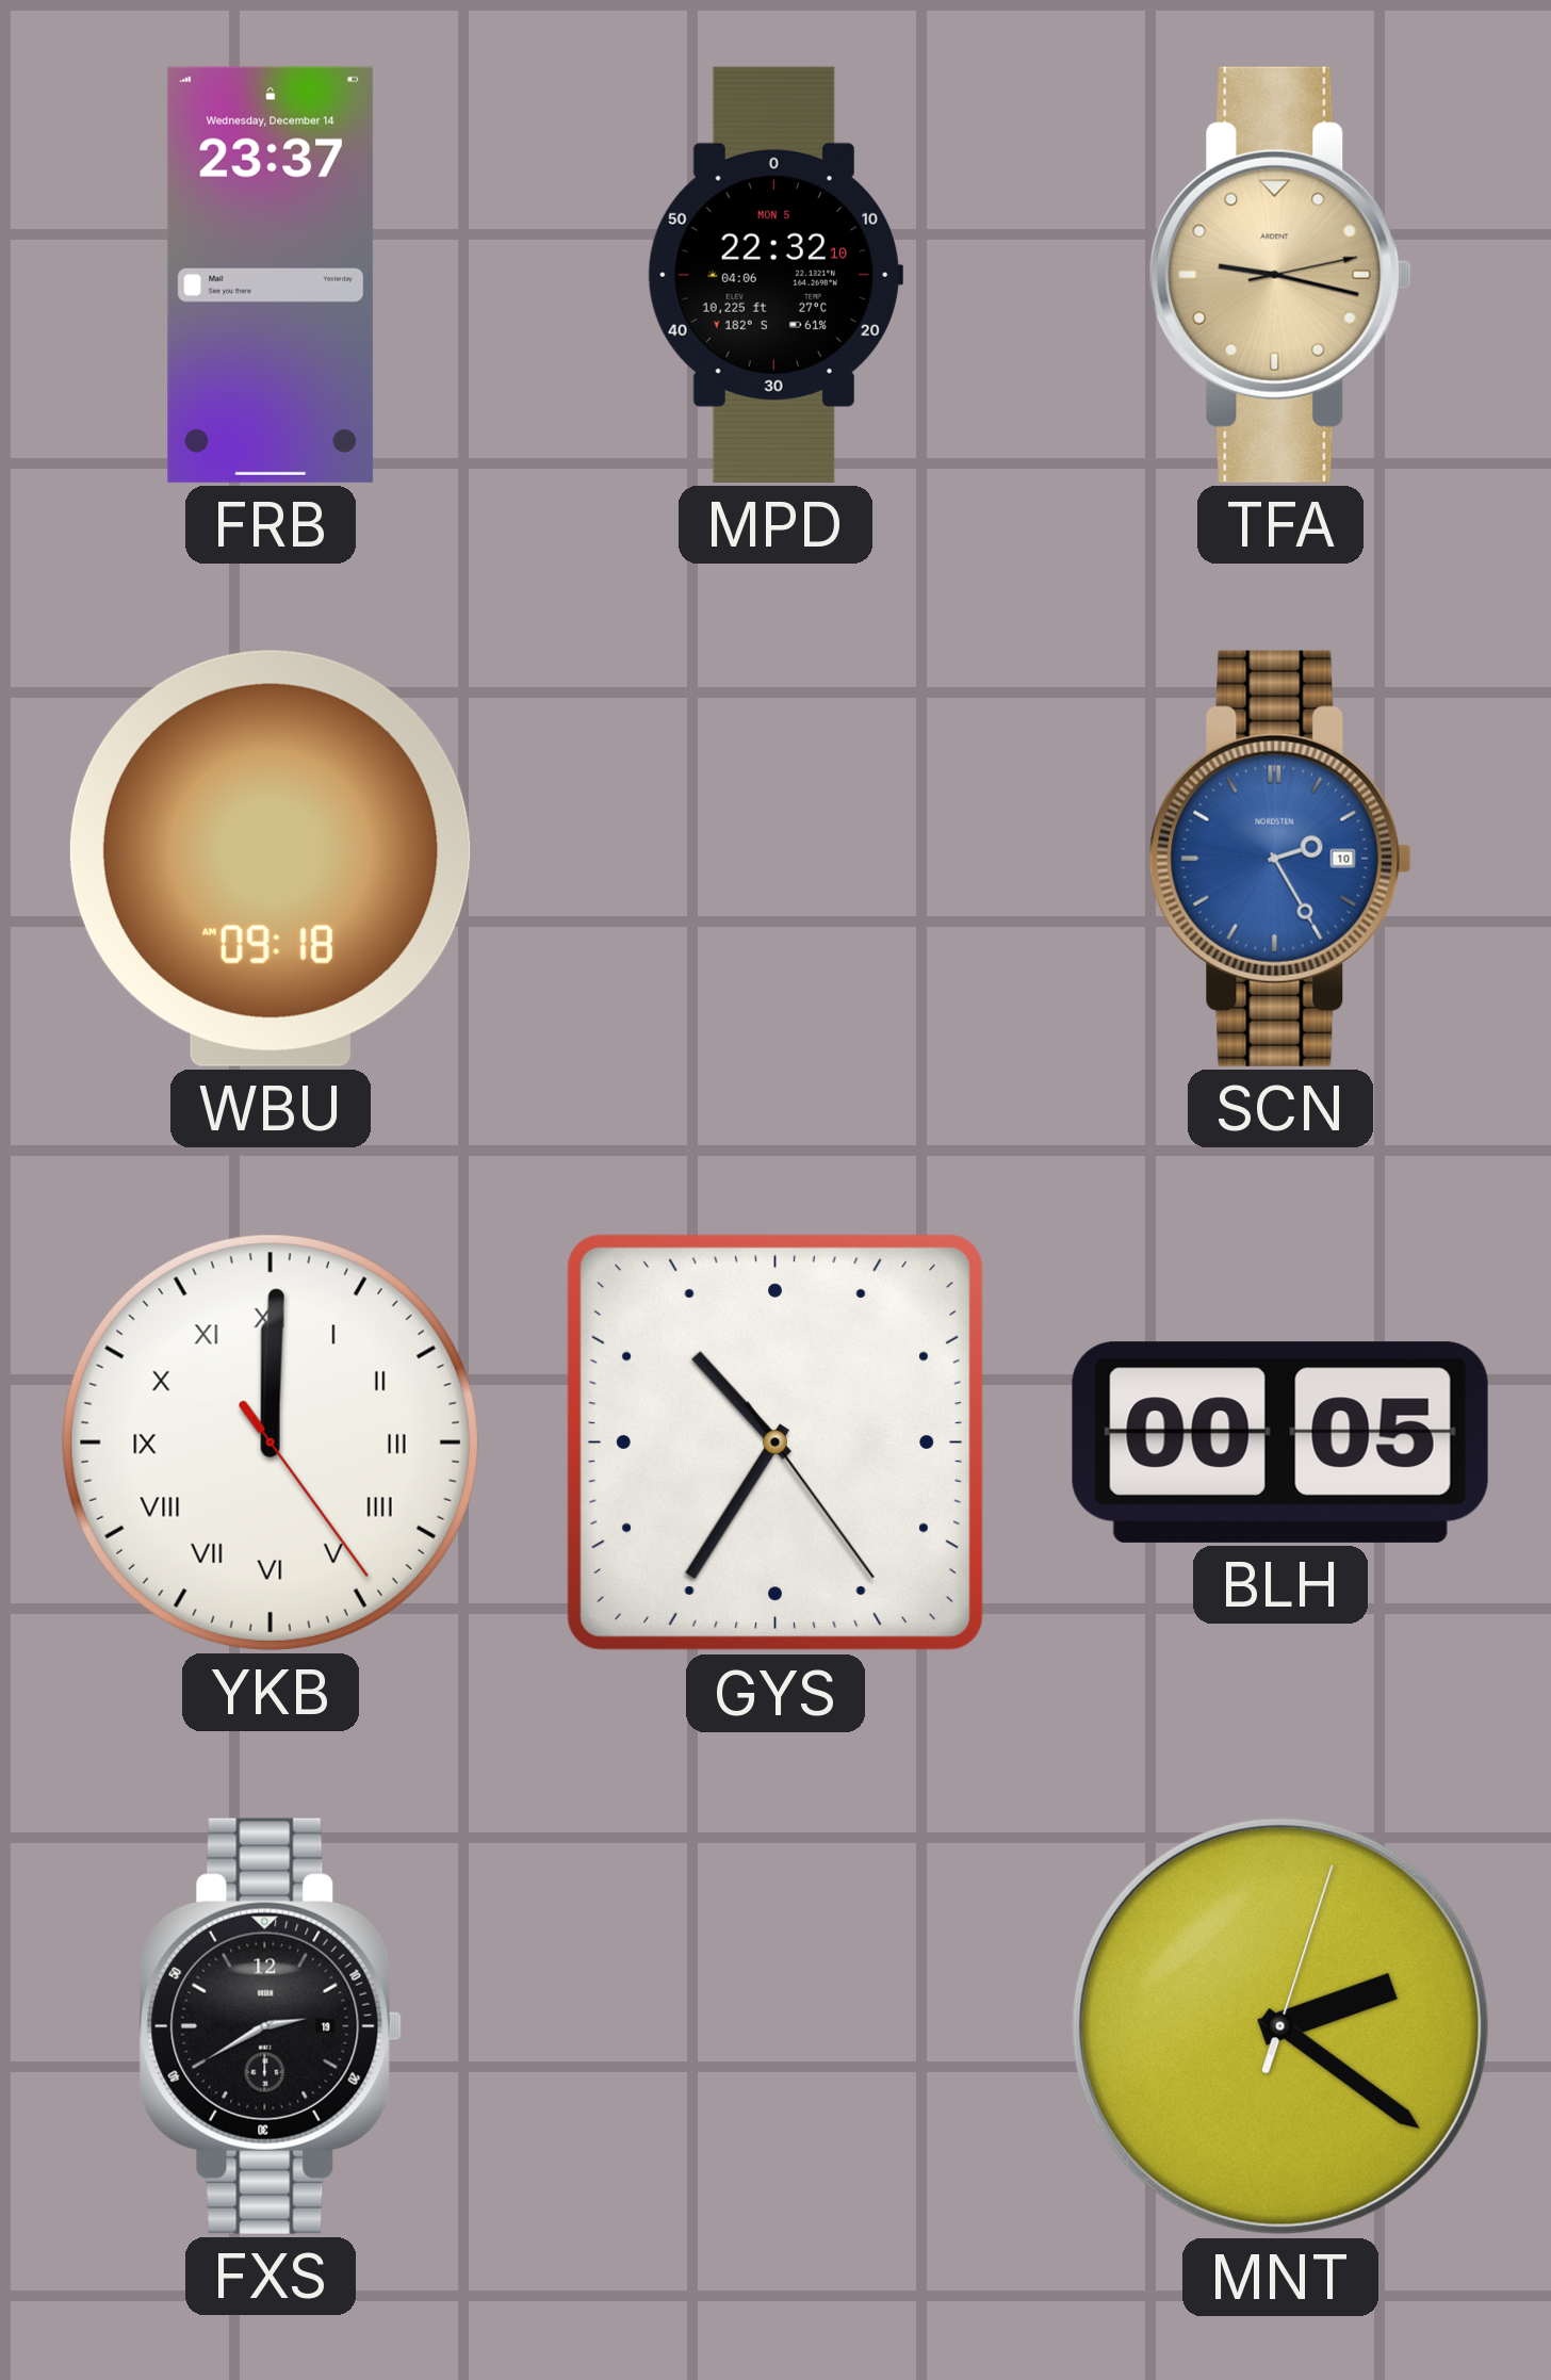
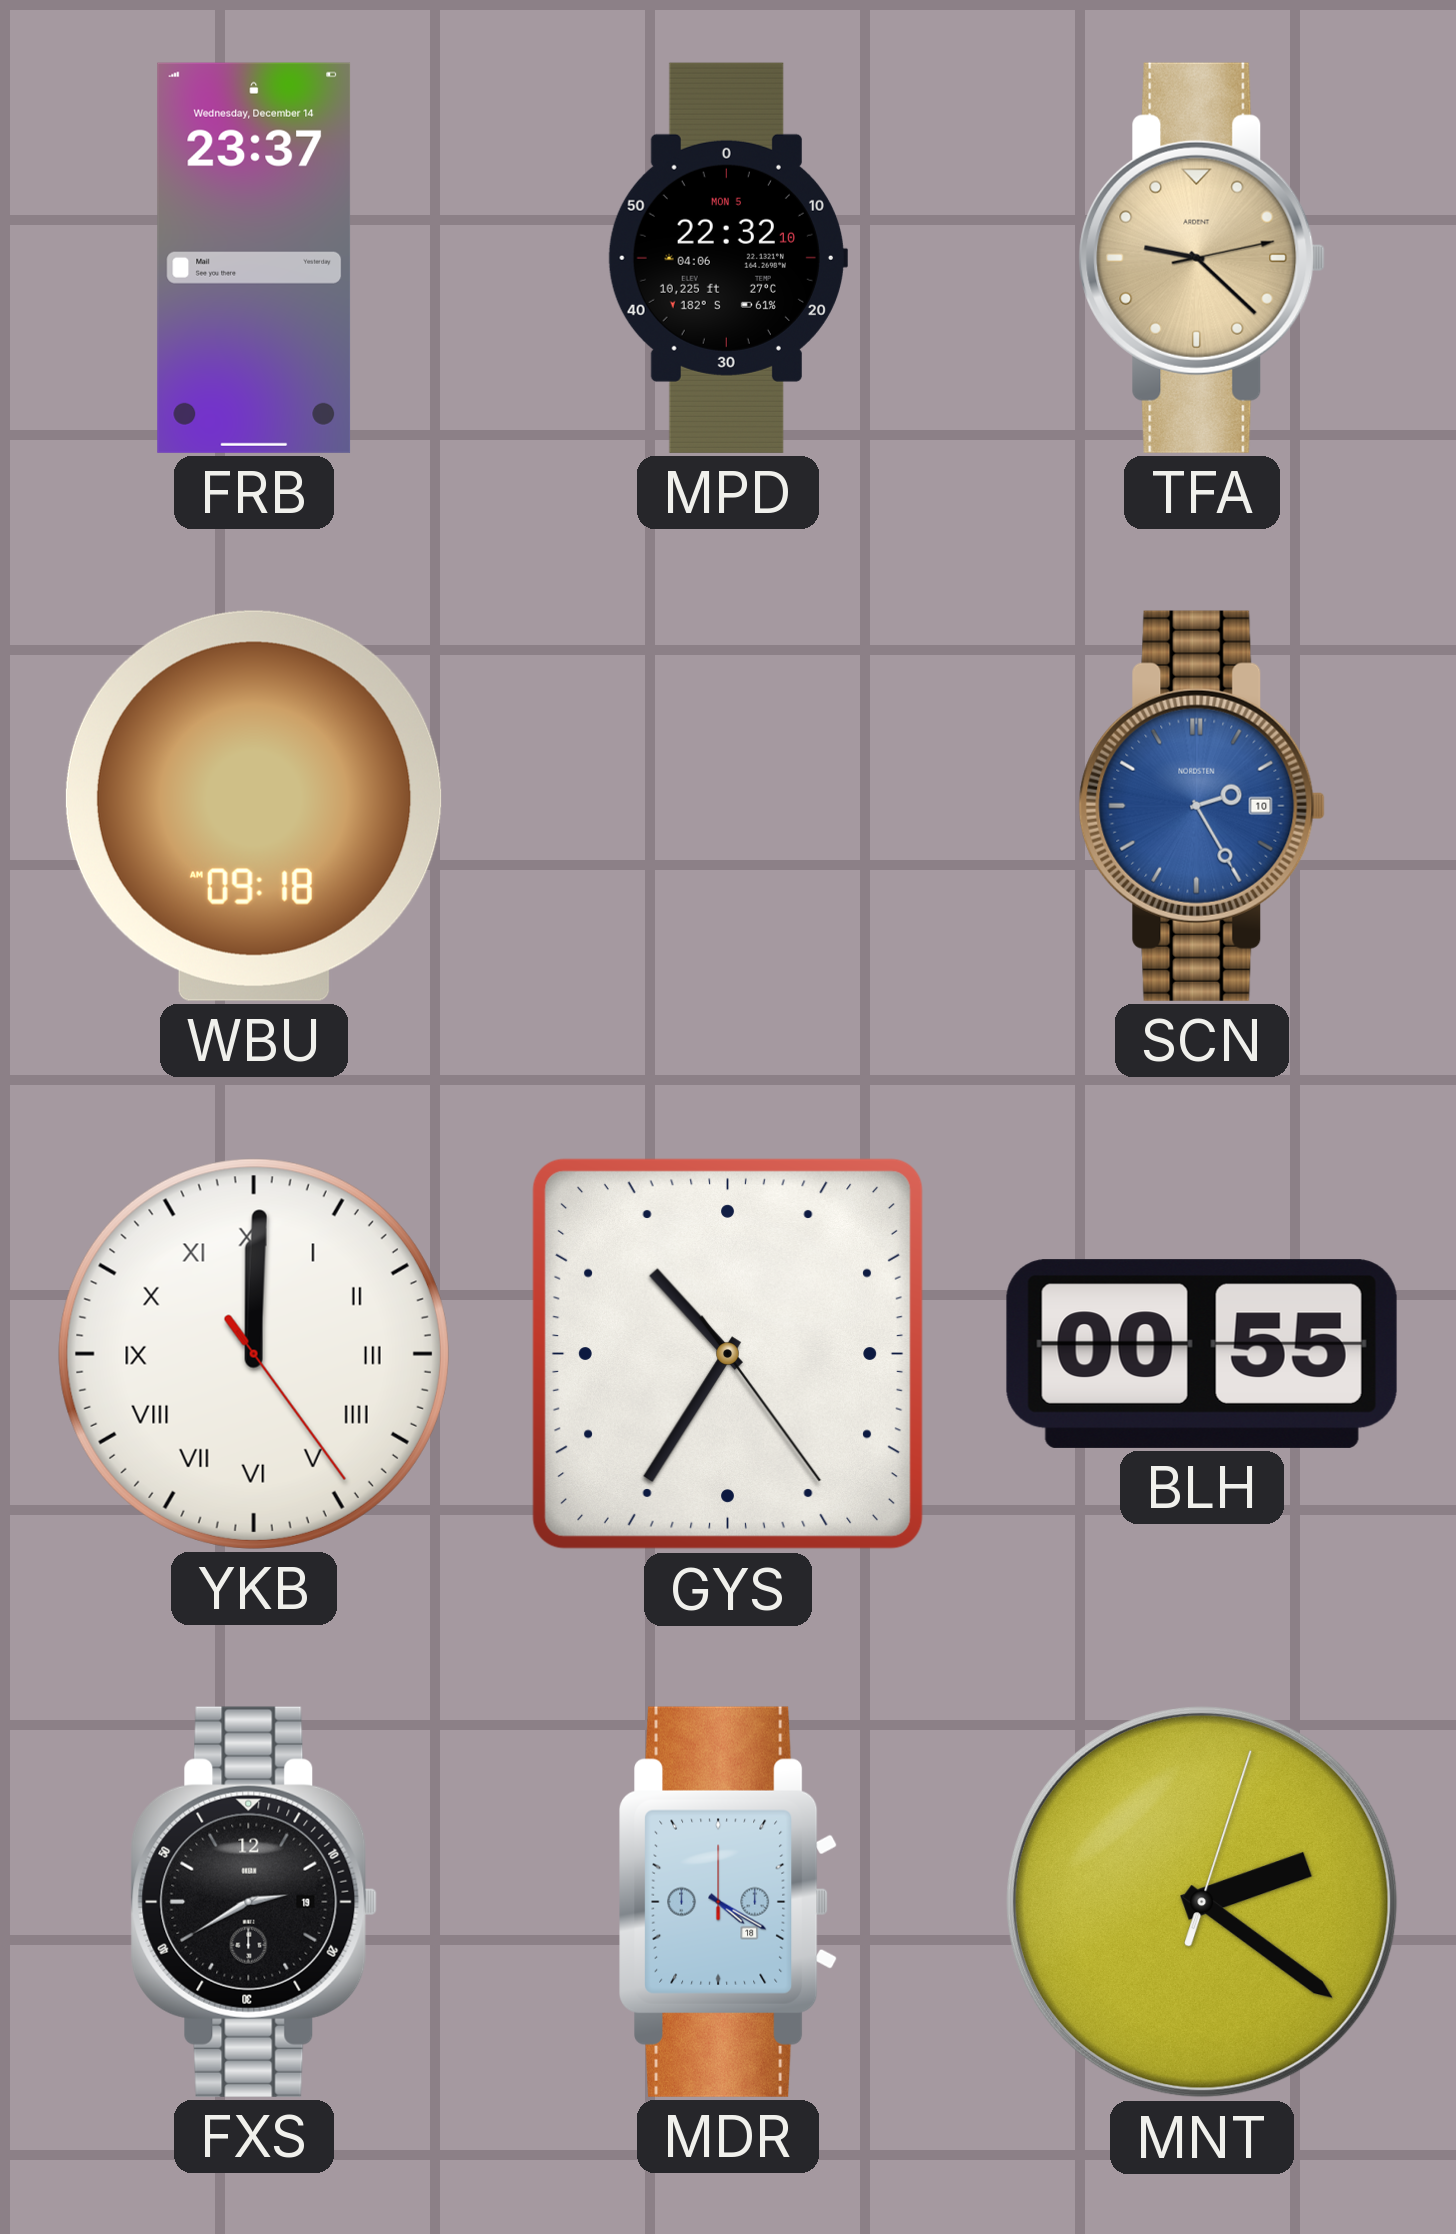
TFA: 9:17 -> 9:22
BLH: 00:05 -> 00:55
MDR: none -> 4:20
